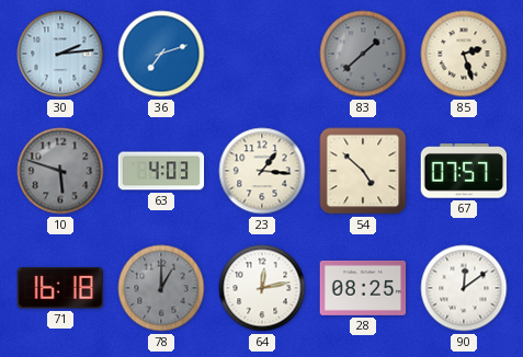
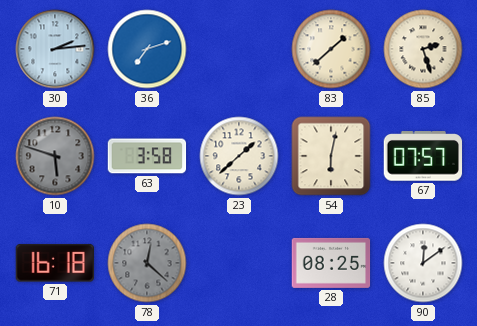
83 dial: grey -> cream
63: 4:03 -> 3:58
23: 1:16 -> 1:38
54: 4:52 -> 6:02
78: 1:00 -> 12:22
64: 12:13 -> none
